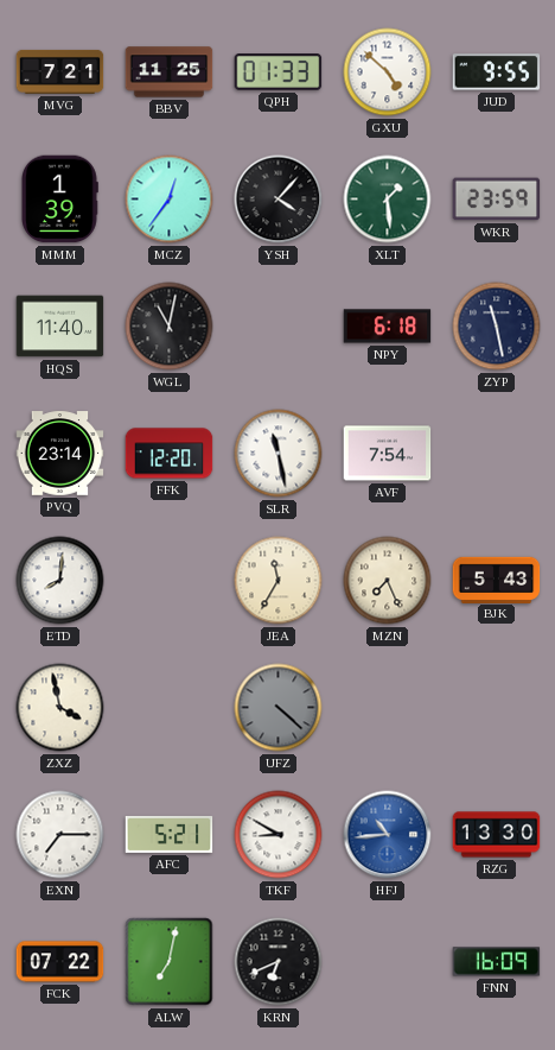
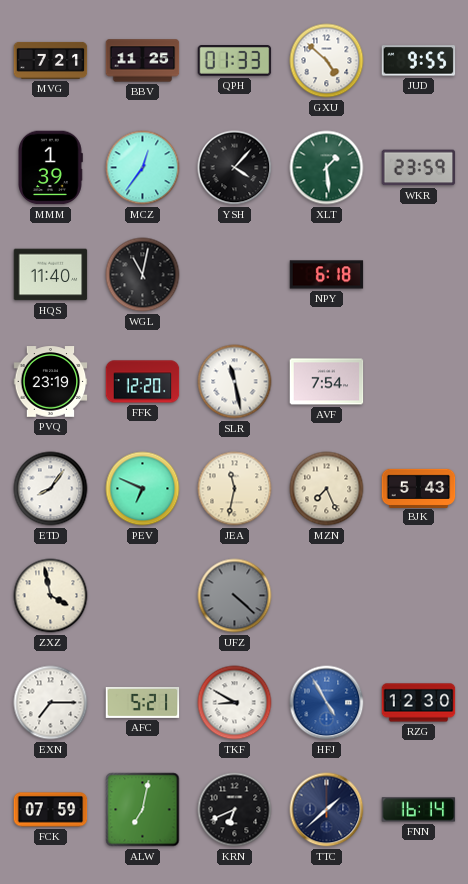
ZYP: 11:28 -> none
PVQ: 23:14 -> 23:19
ETD: 8:01 -> 8:06
PEV: none -> 6:49
JEA: 11:35 -> 11:32
HFJ: 10:44 -> 4:55
RZG: 13:30 -> 12:30
FCK: 07:22 -> 07:59
TTC: none -> 1:38
FNN: 16:09 -> 16:14
